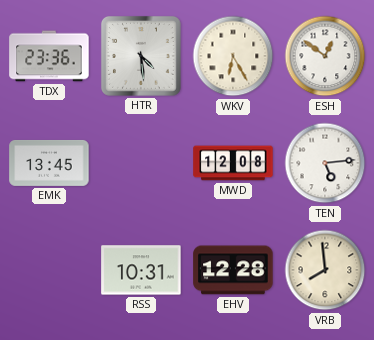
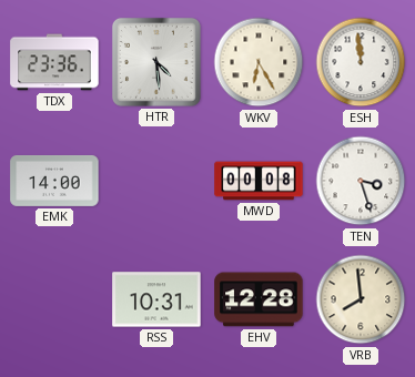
ESH: 12:51 -> 11:59
EMK: 13:45 -> 14:00
MWD: 12:08 -> 00:08
TEN: 5:14 -> 3:27
